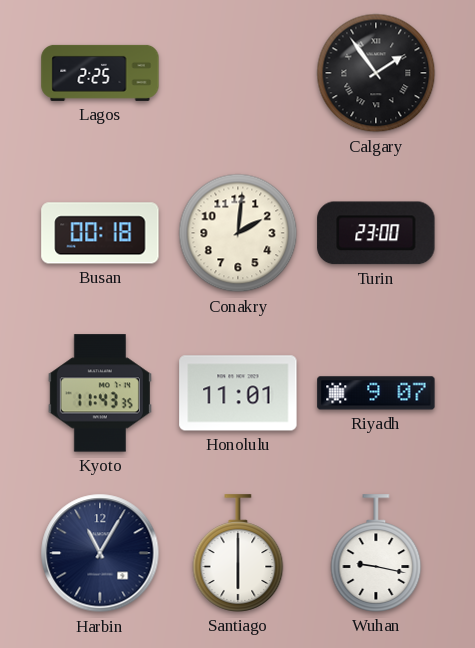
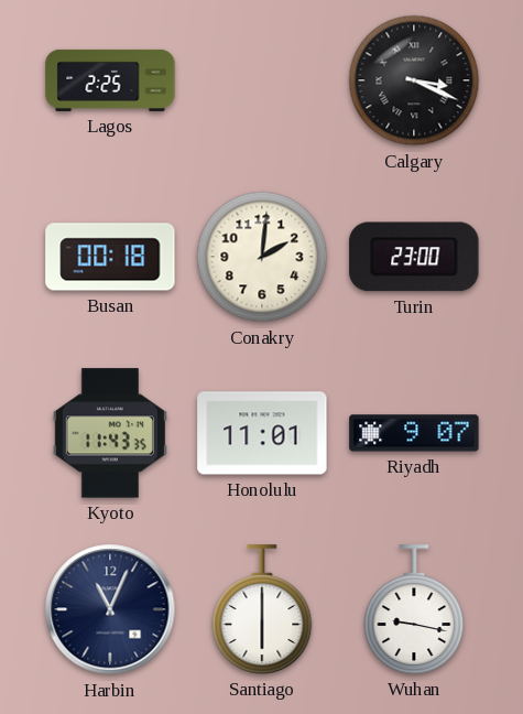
Calgary: 1:54 -> 3:19
Harbin: 11:05 -> 11:04
